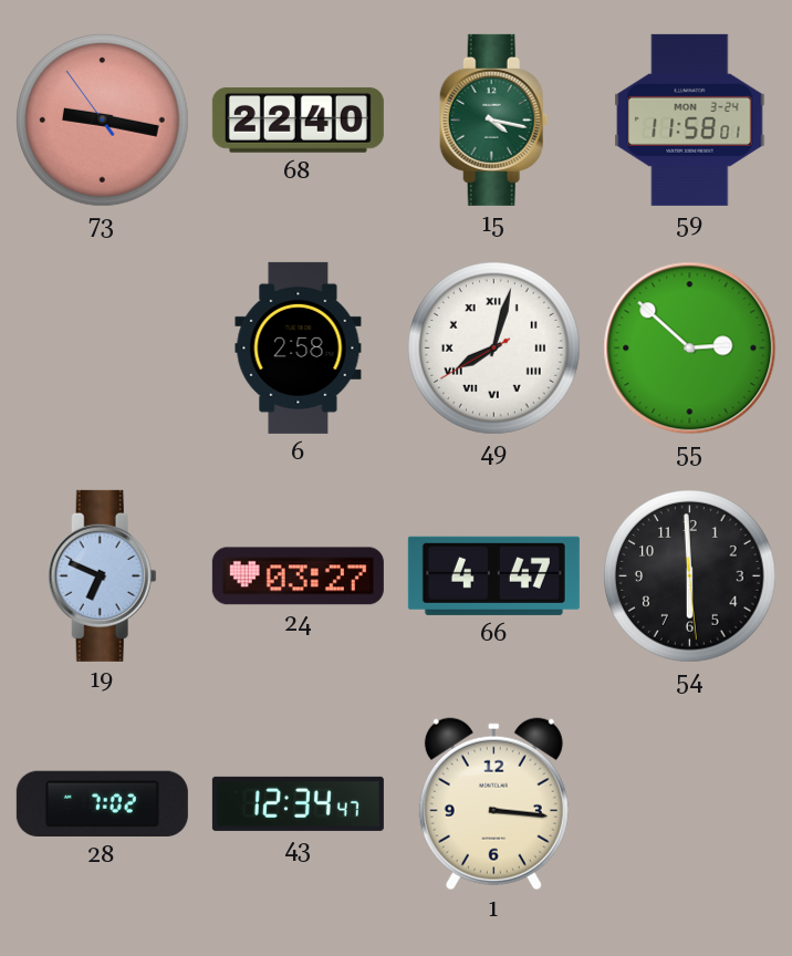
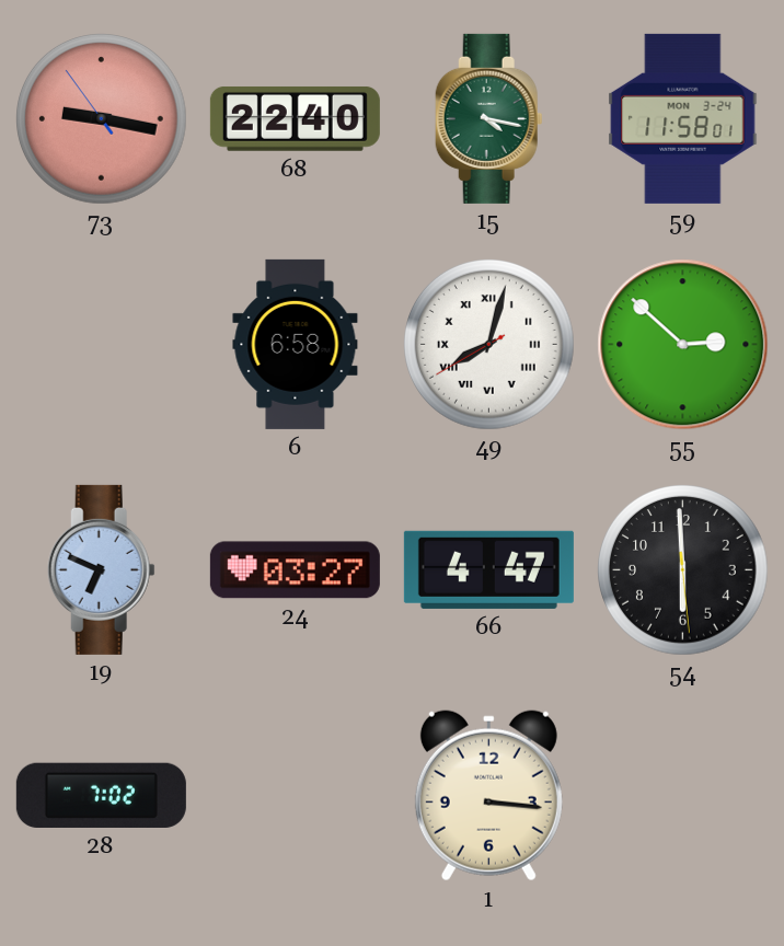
6: 2:58 -> 6:58
43: 12:34 -> none
